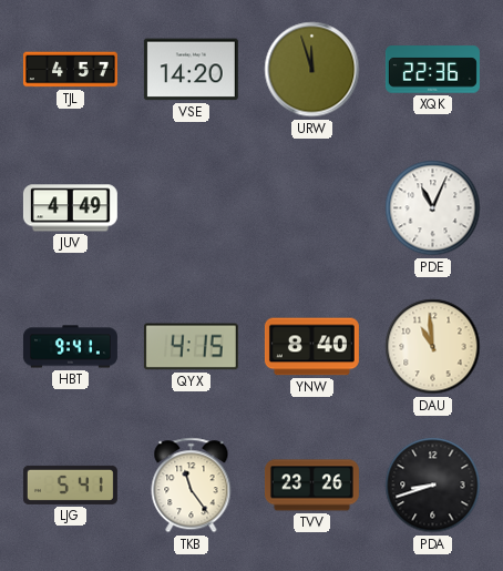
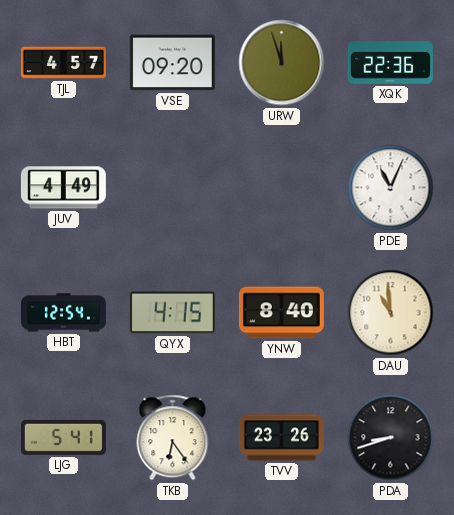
VSE: 14:20 -> 09:20
HBT: 9:41 -> 12:54
TKB: 11:24 -> 6:24
